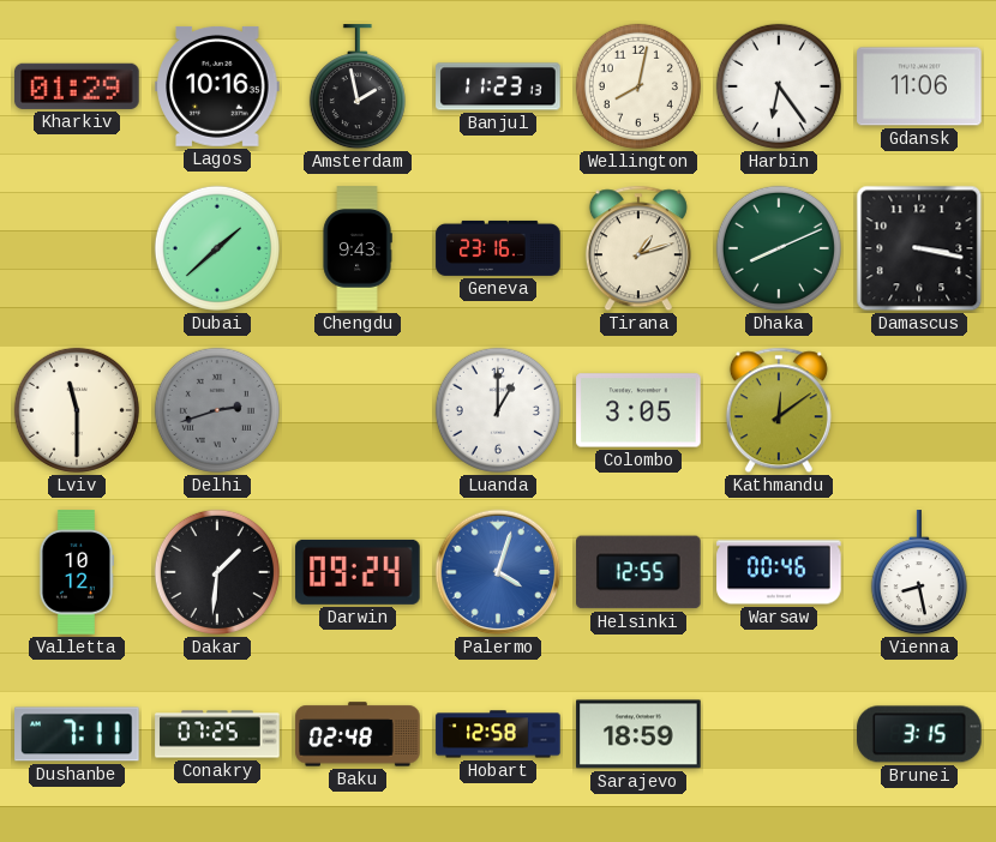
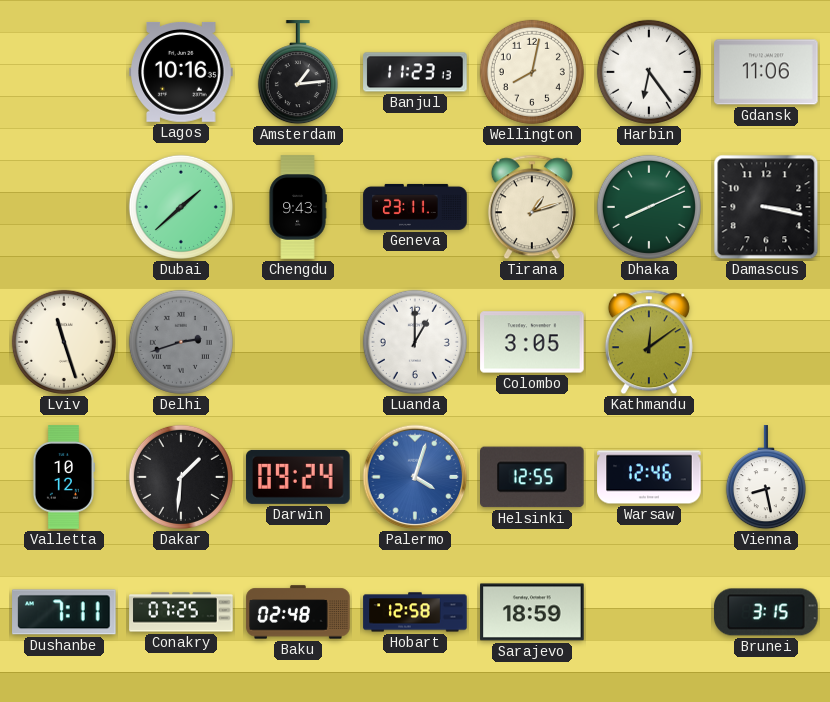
Kharkiv: 01:29 -> none
Amsterdam: 1:58 -> 1:14
Geneva: 23:16 -> 23:11
Lviv: 11:30 -> 11:27
Warsaw: 00:46 -> 12:46
